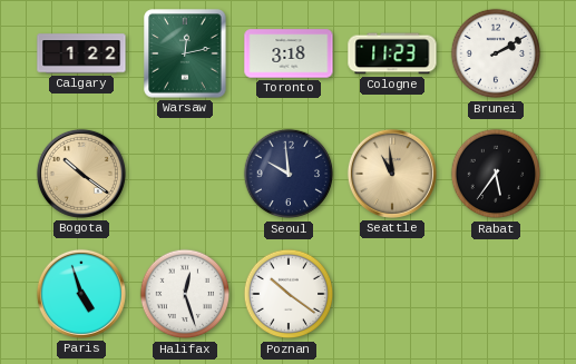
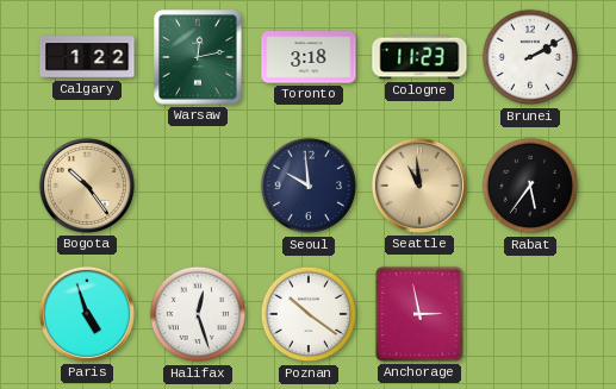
Bogota: 10:21 -> 10:24
Anchorage: none -> 2:58
